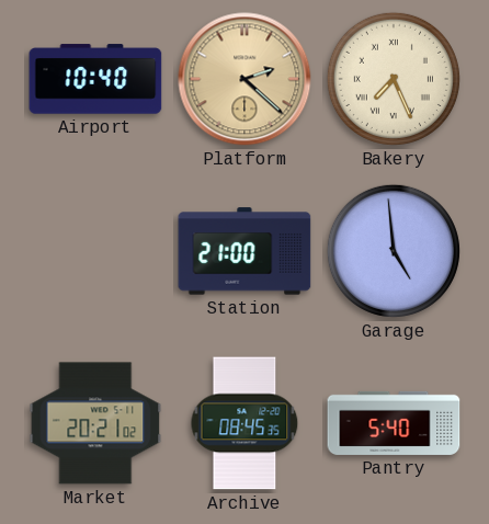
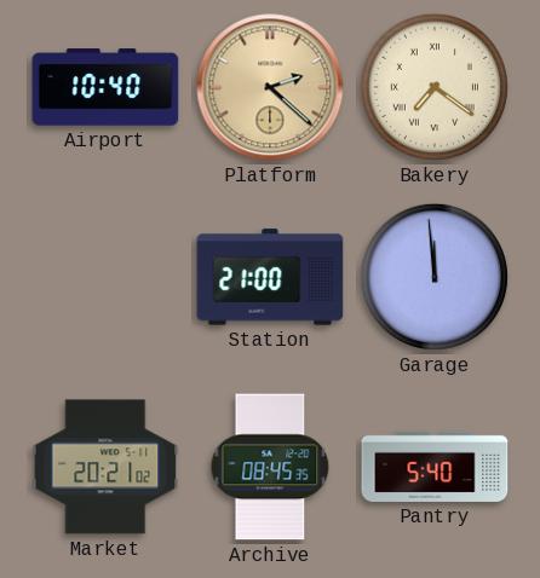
Bakery: 7:26 -> 7:21
Garage: 4:59 -> 11:59
